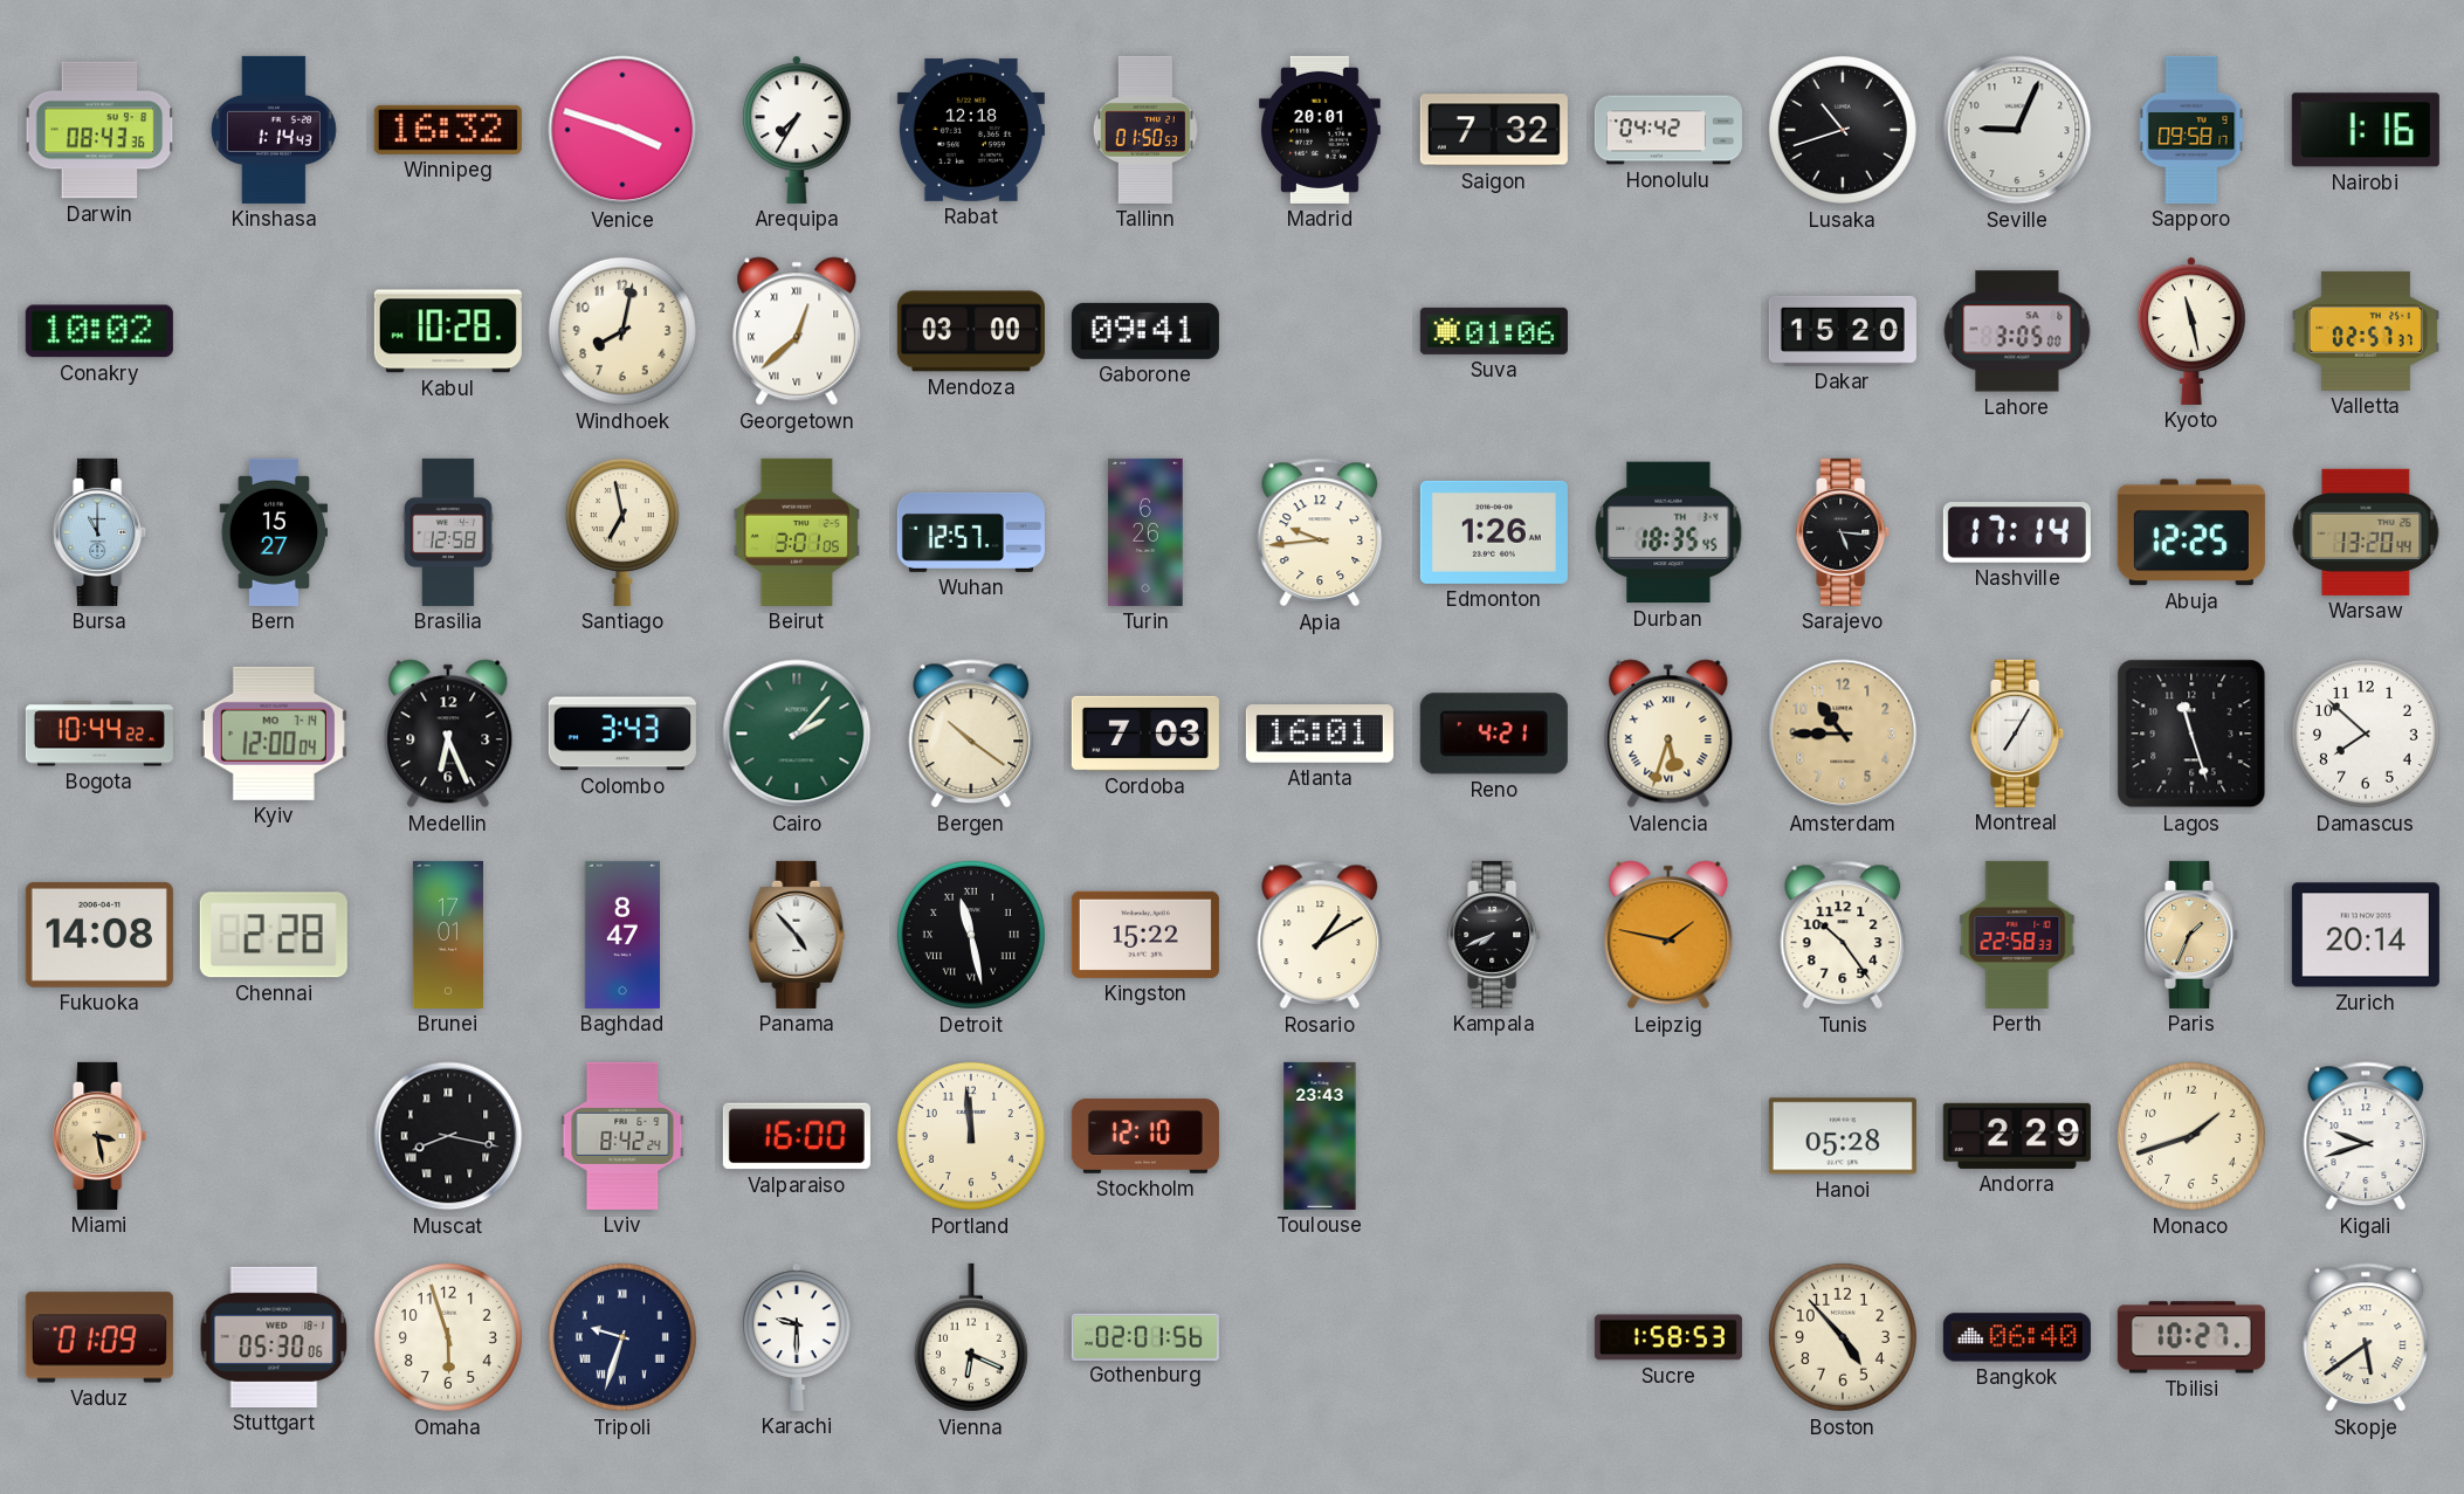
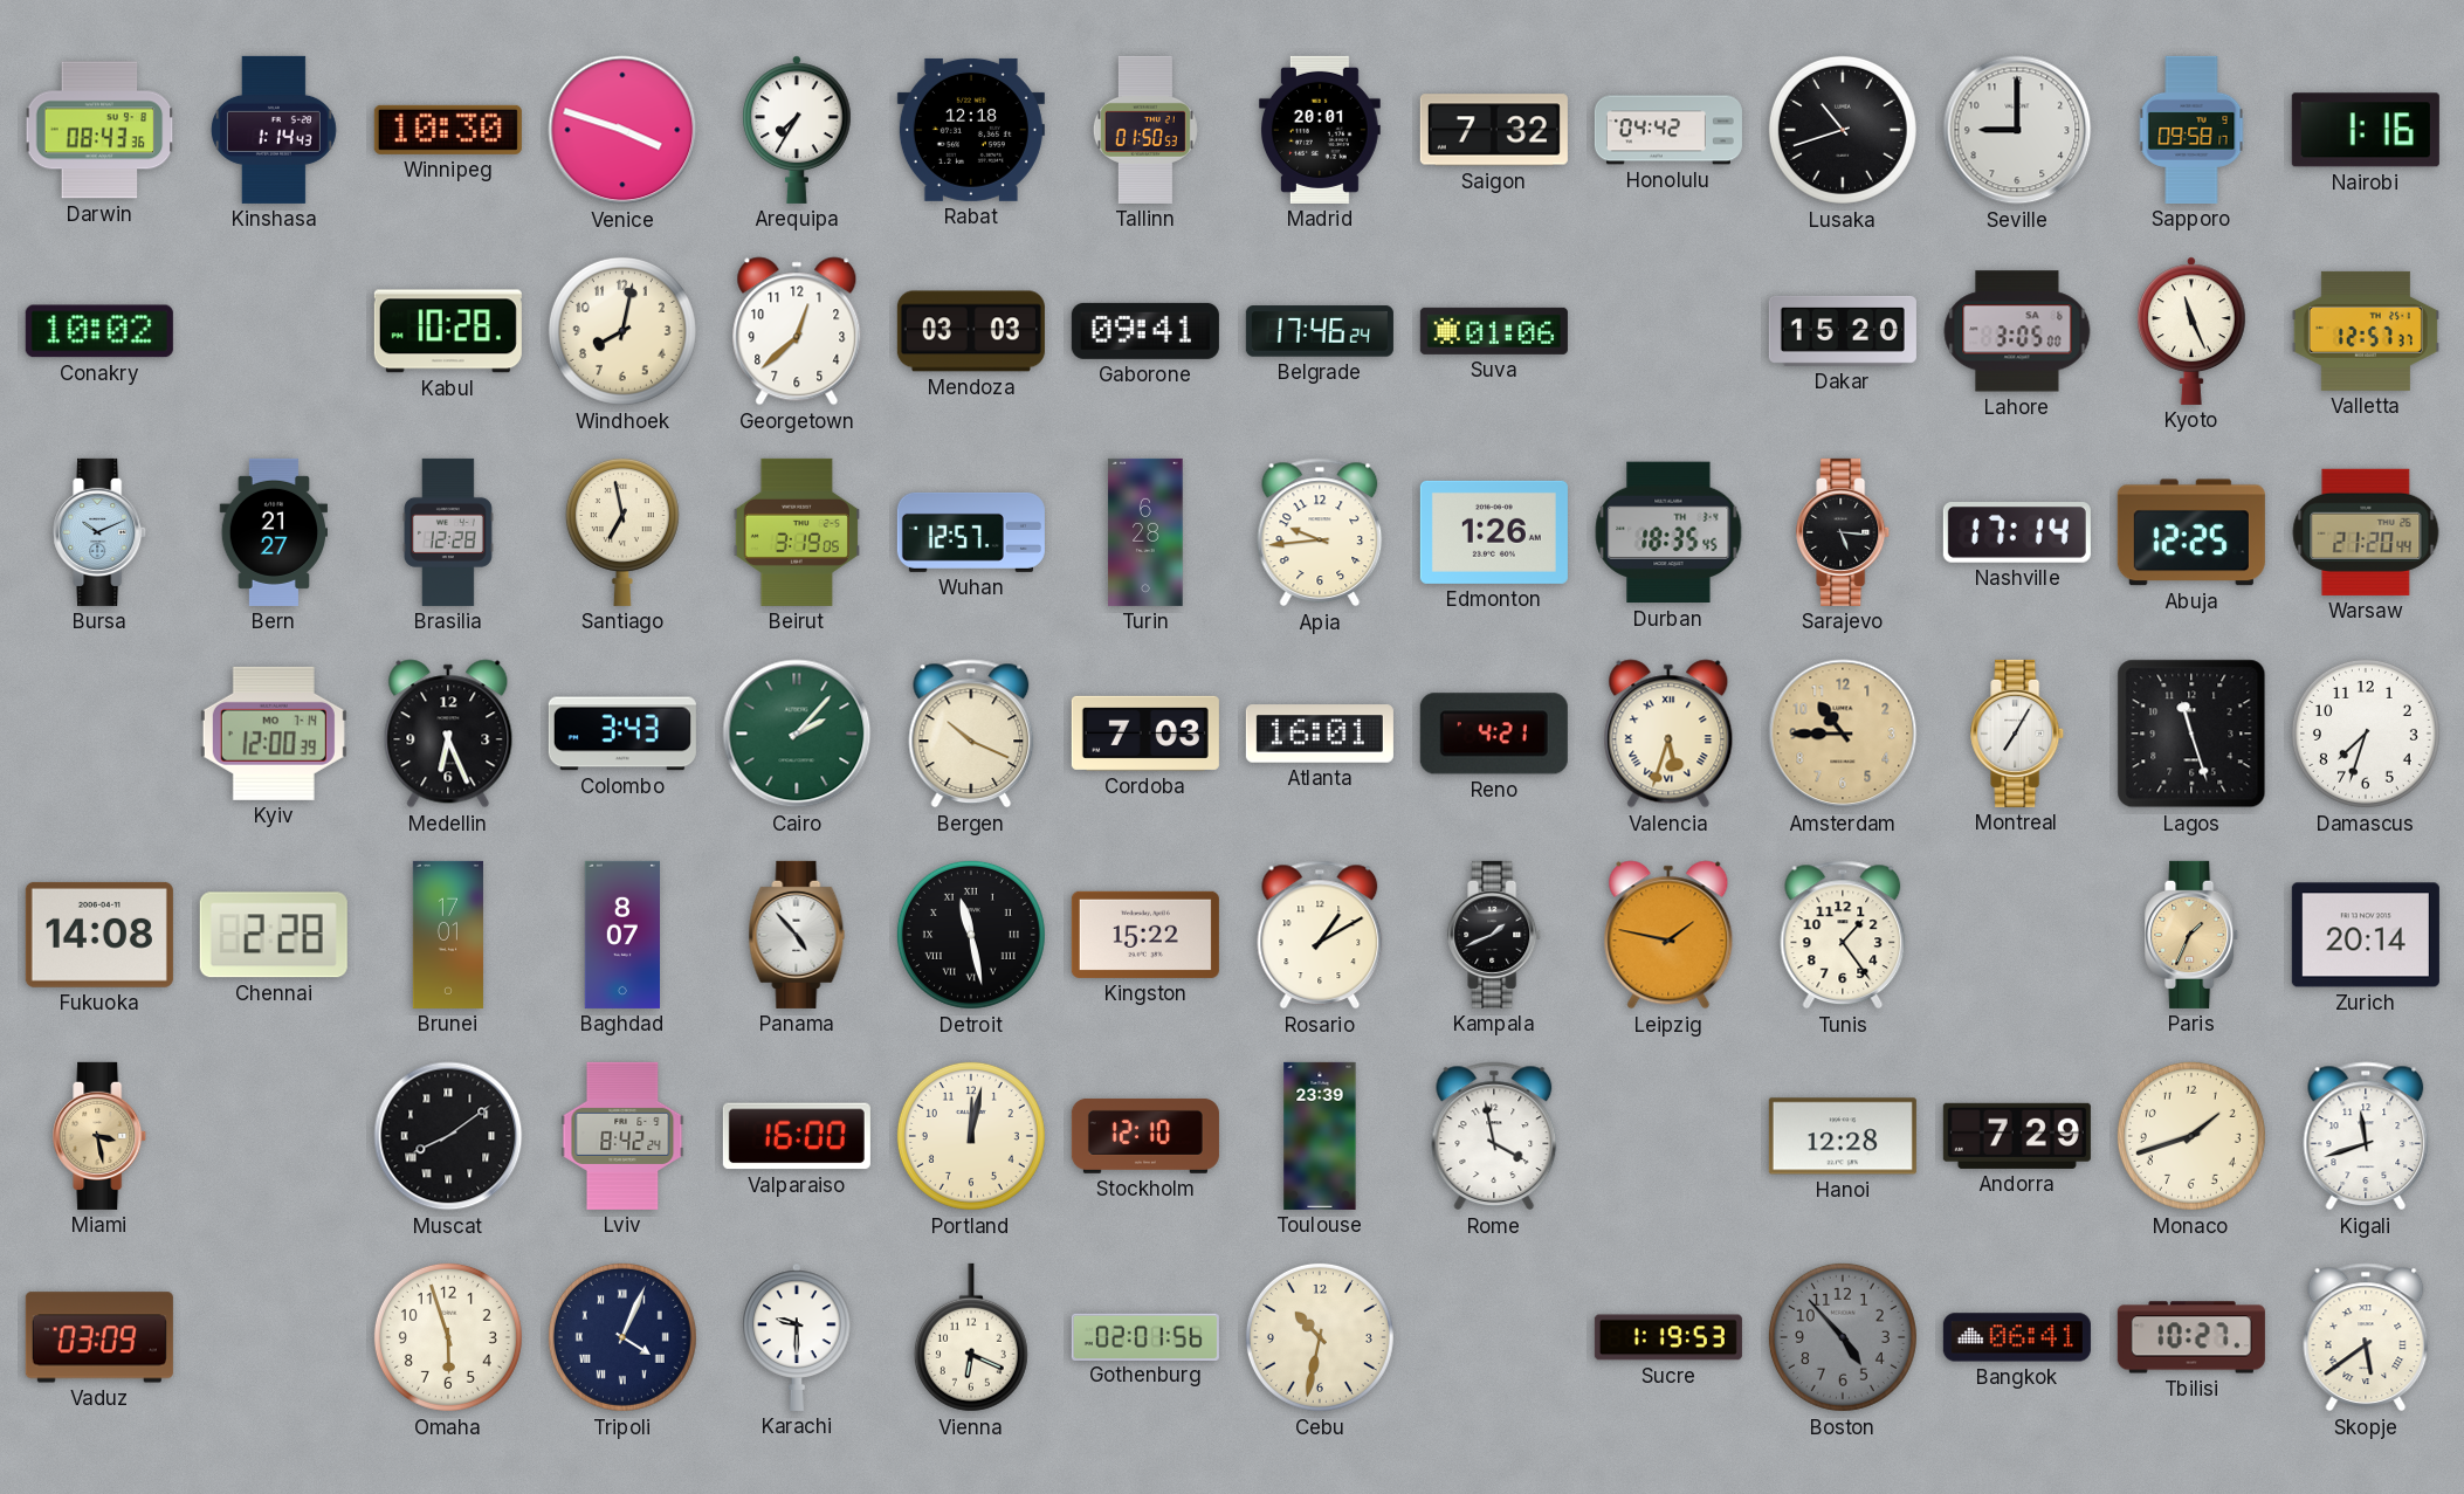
Winnipeg: 16:32 -> 10:30
Seville: 9:04 -> 9:00
Georgetown numerals: Roman -> Arabic
Mendoza: 03:00 -> 03:03
Belgrade: none -> 17:46
Kyoto: 11:28 -> 11:26
Valletta: 02:57 -> 12:57
Bursa: 11:00 -> 10:11
Bern: 15:27 -> 21:27
Brasilia: 12:58 -> 12:28
Beirut: 3:01 -> 3:19
Turin: 6:26 -> 6:28
Warsaw: 13:20 -> 21:20
Bogota: 10:44 -> none
Kyiv: 12:00:04 -> 12:00:39
Bergen: 10:21 -> 10:19
Damascus: 7:52 -> 7:33
Baghdad: 8:47 -> 8:07
Kampala: 7:41 -> 1:41
Tunis: 10:24 -> 1:24
Perth: 22:58 -> none
Muscat: 8:17 -> 8:09
Portland: 11:59 -> 12:02
Toulouse: 23:43 -> 23:39
Rome: none -> 3:58
Hanoi: 05:28 -> 12:28
Andorra: 2:29 -> 7:29
Kigali: 9:42 -> 11:42
Vaduz: 01:09 -> 03:09
Stuttgart: 05:30 -> none
Tripoli: 9:33 -> 4:04
Cebu: none -> 10:32
Sucre: 1:58 -> 1:19
Boston dial: cream -> grey
Bangkok: 06:40 -> 06:41
